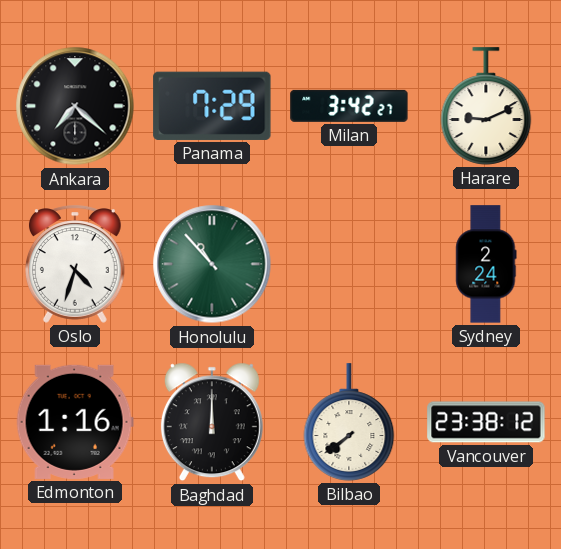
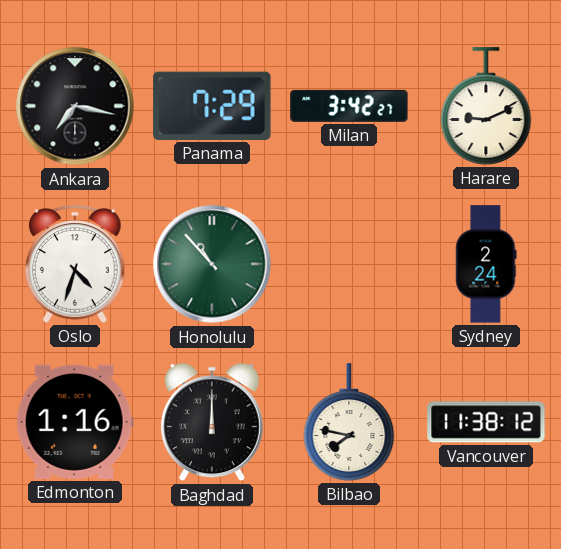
Ankara: 7:22 -> 7:17
Bilbao: 7:39 -> 7:47
Vancouver: 23:38 -> 11:38
